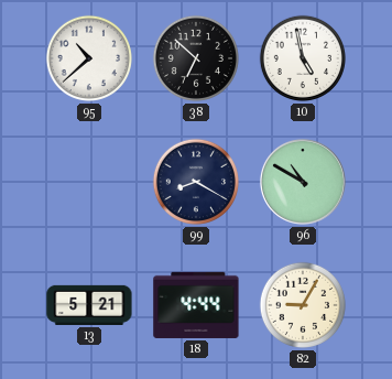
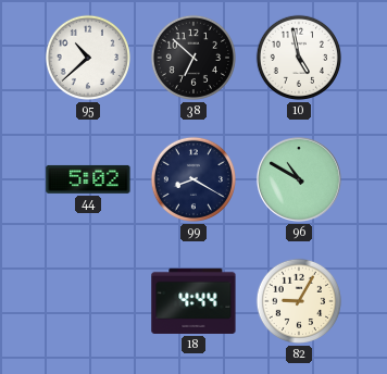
44: none -> 5:02
13: 5:21 -> none
